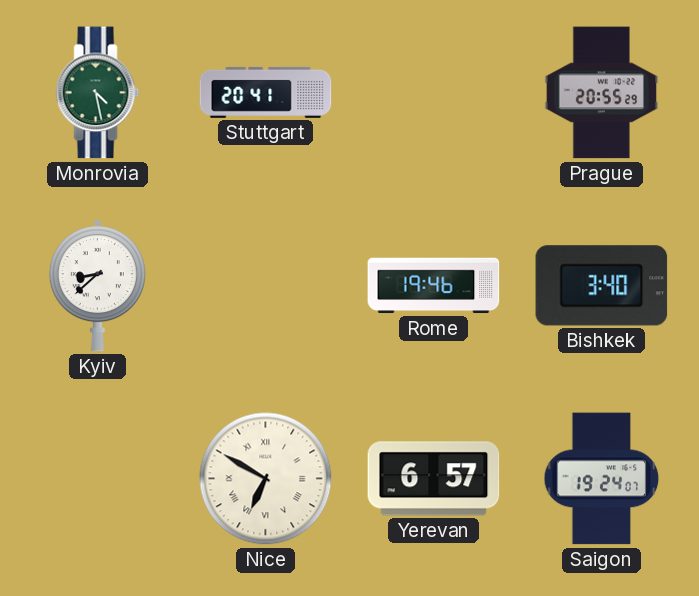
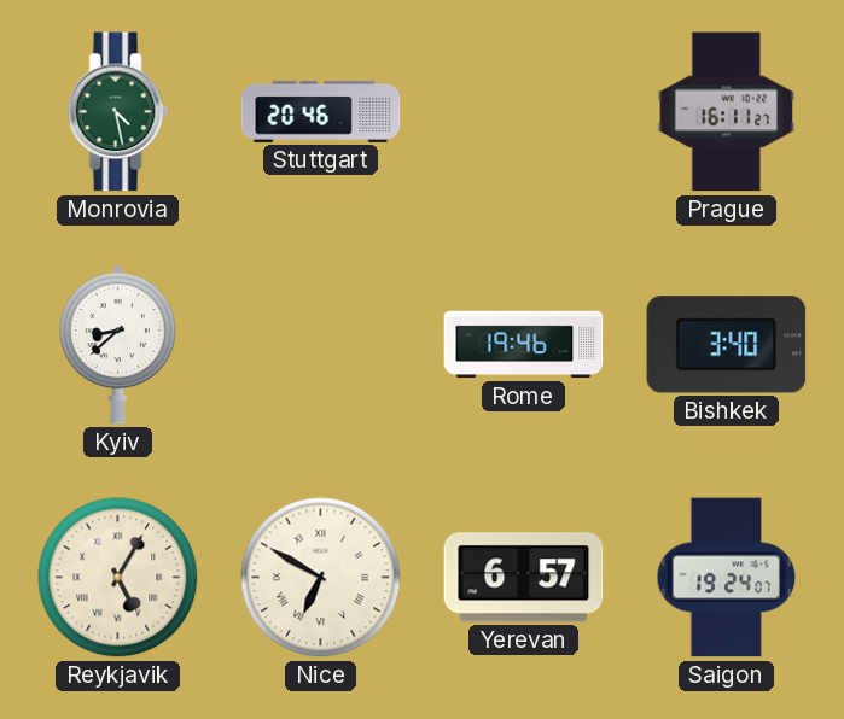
Stuttgart: 20:41 -> 20:46
Prague: 20:55 -> 16:11
Reykjavik: none -> 5:05
